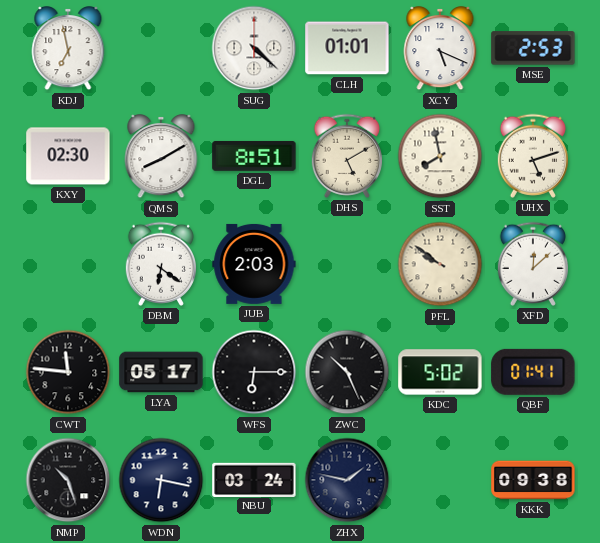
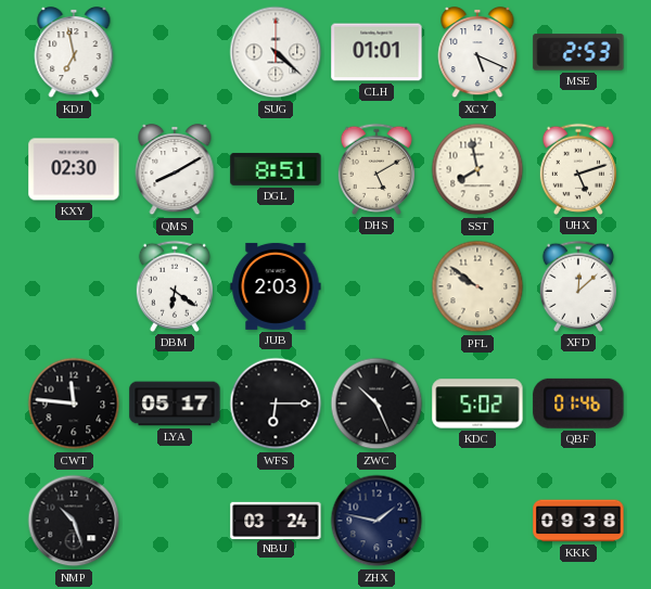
QBF: 01:41 -> 01:46
WDN: 6:17 -> none
